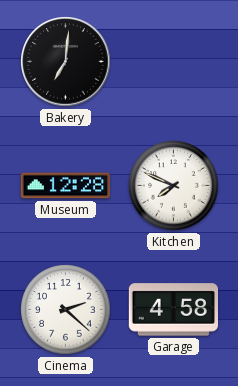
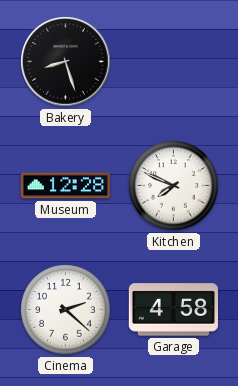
Bakery: 7:01 -> 8:27
